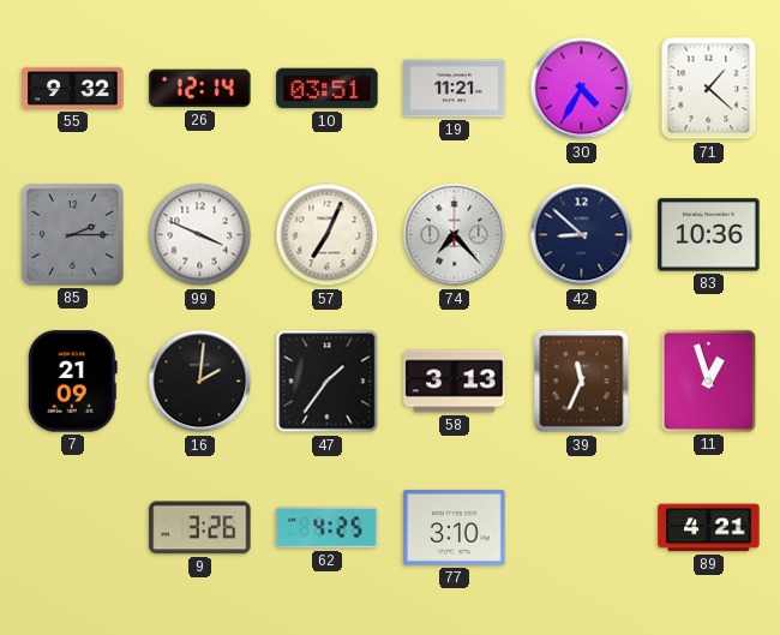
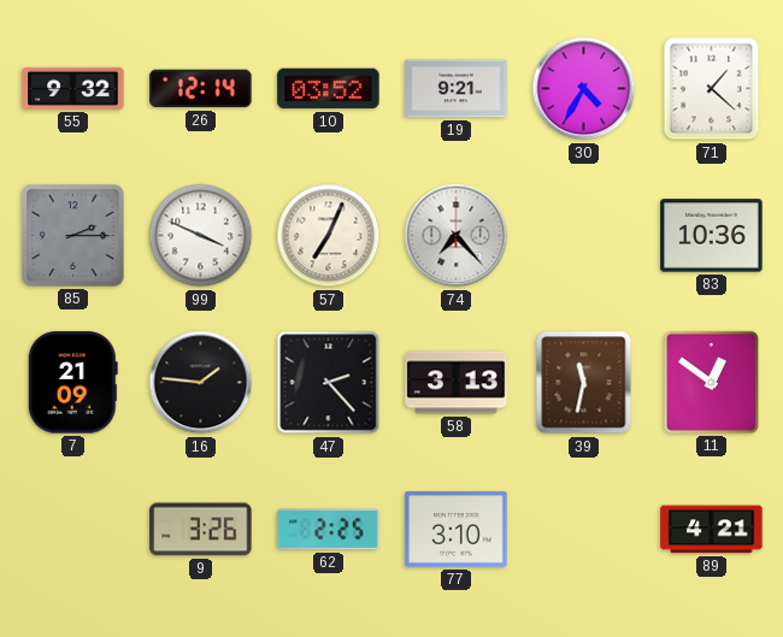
10: 03:51 -> 03:52
19: 11:21 -> 9:21
42: 8:52 -> none
16: 2:01 -> 1:46
47: 1:36 -> 2:23
39: 11:34 -> 11:32
11: 12:57 -> 12:51
62: 4:25 -> 2:25
